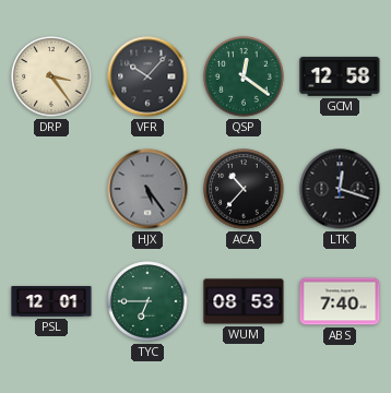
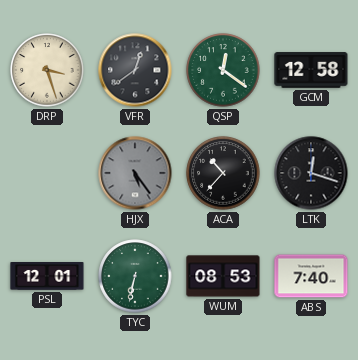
DRP: 3:24 -> 3:27
VFR: 10:07 -> 12:39
TYC: 6:45 -> 6:32
